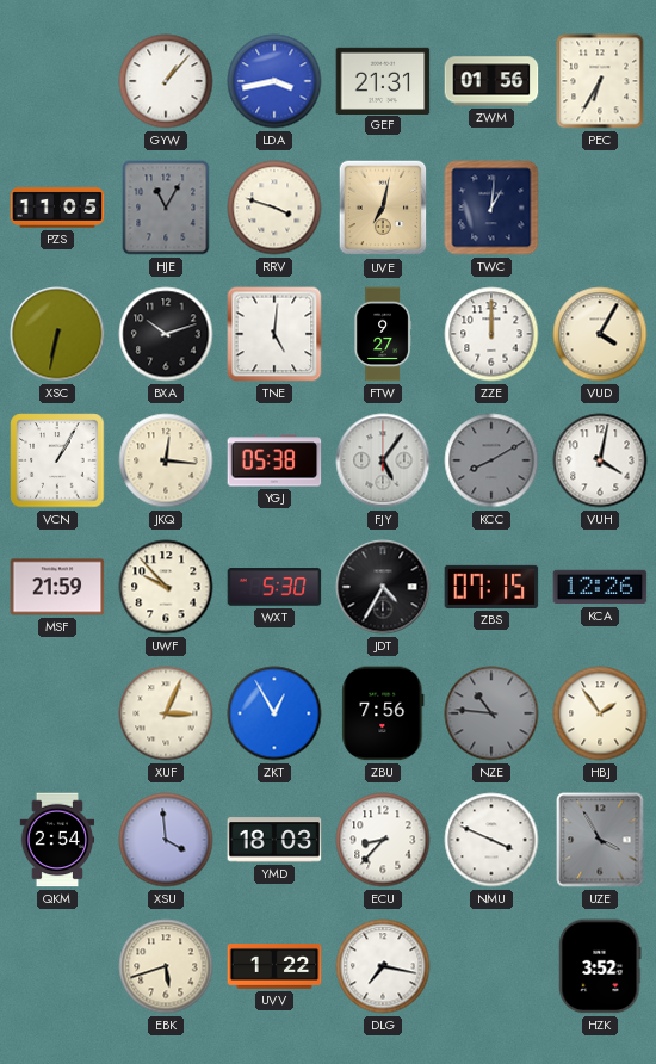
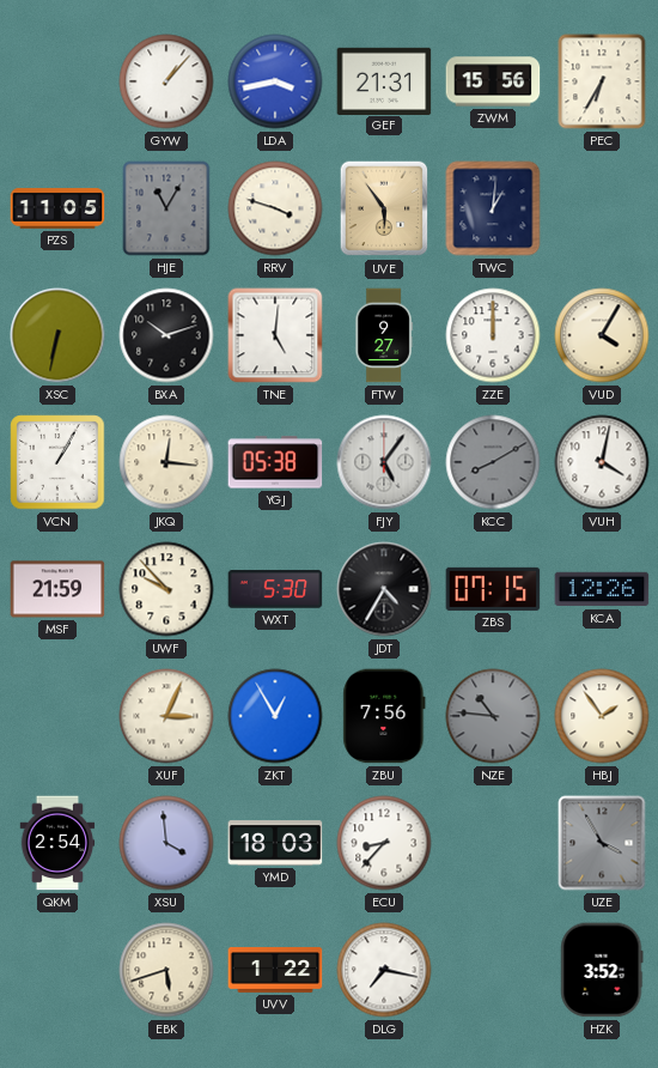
ZWM: 01:56 -> 15:56
UVE: 7:02 -> 5:54
NMU: 3:49 -> none
